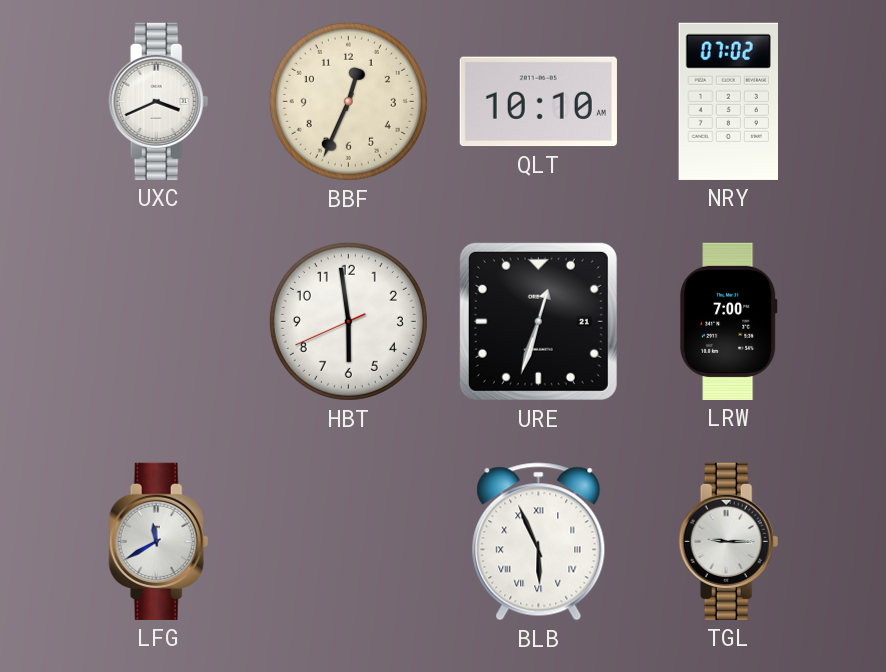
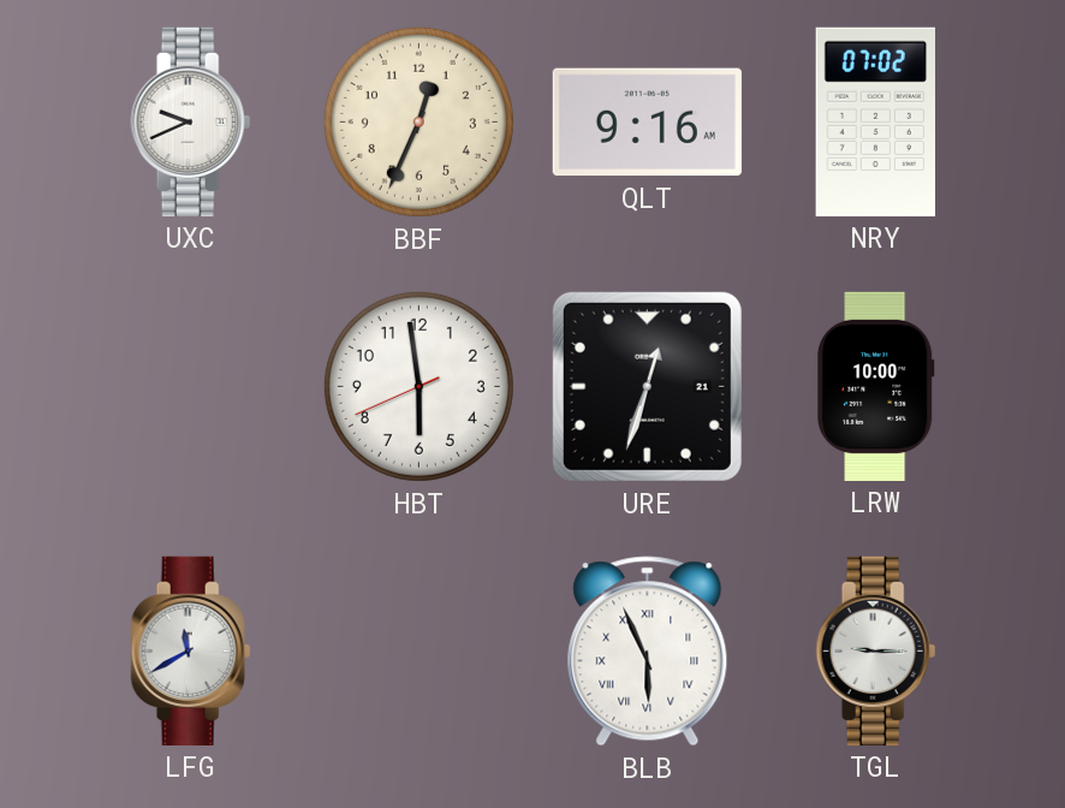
UXC: 3:41 -> 9:41
QLT: 10:10 -> 9:16
LRW: 7:00 -> 10:00
